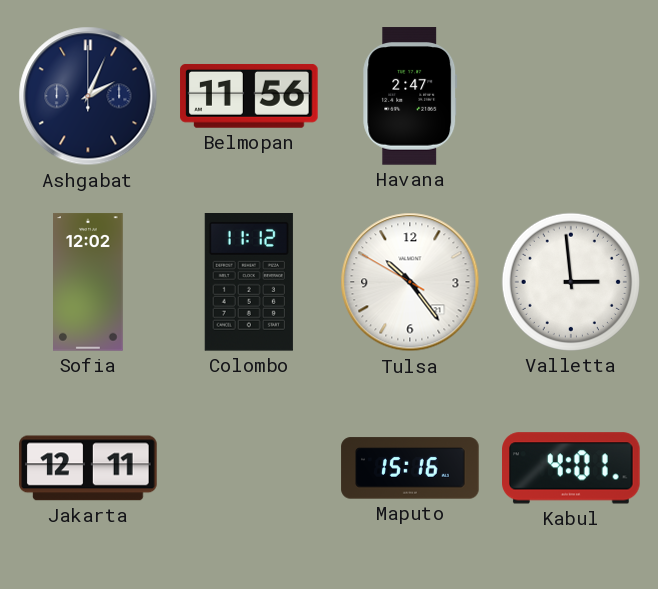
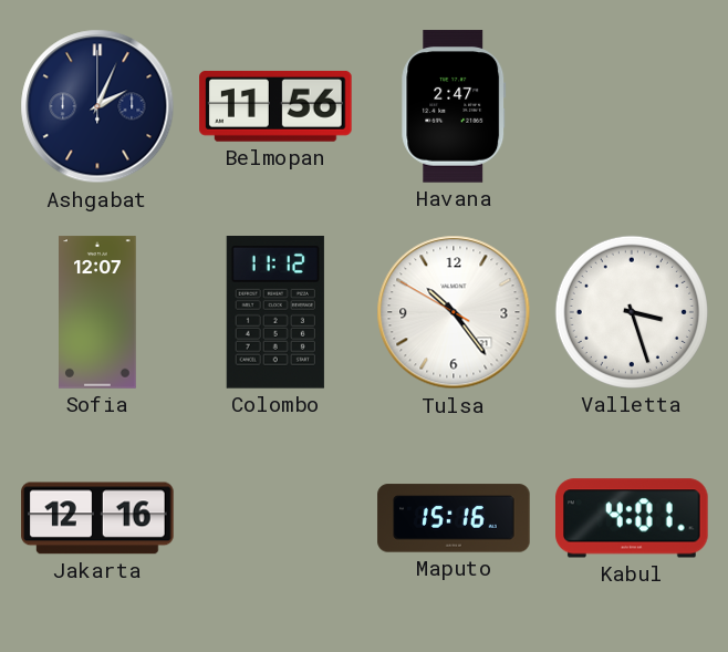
Sofia: 12:02 -> 12:07
Valletta: 2:59 -> 3:27
Jakarta: 12:11 -> 12:16
